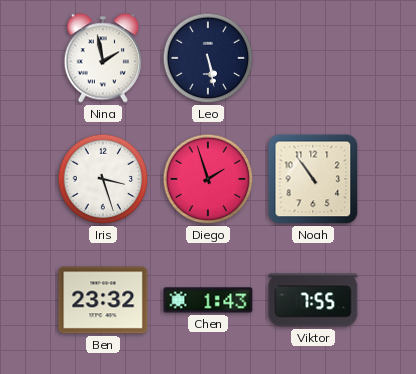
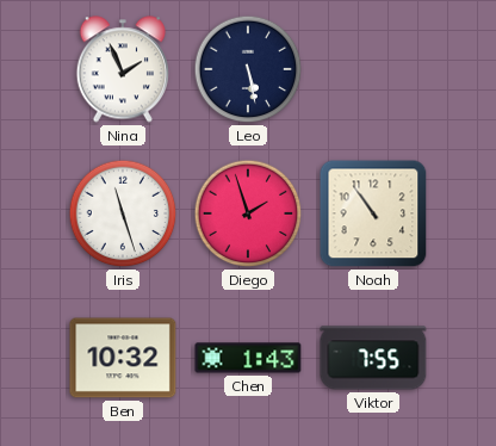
Nina: 1:58 -> 1:56
Iris: 3:27 -> 11:27
Ben: 23:32 -> 10:32
